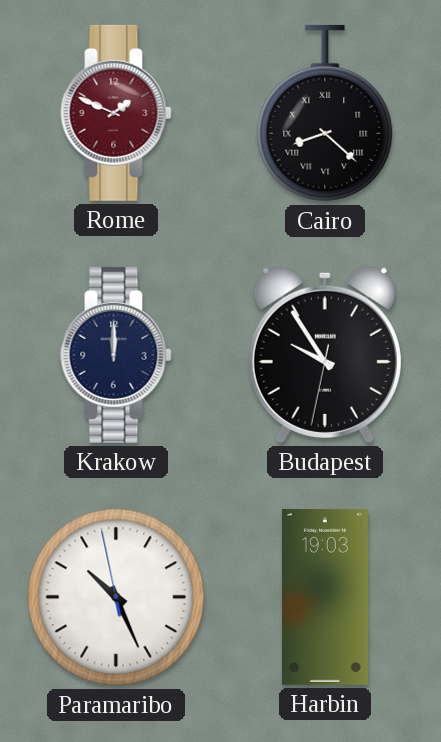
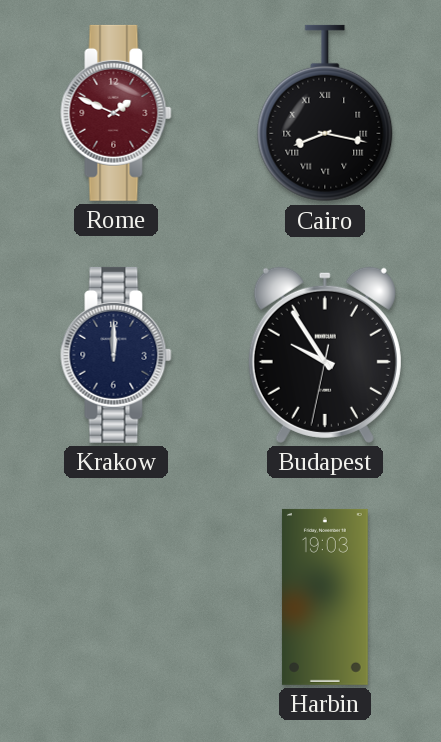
Cairo: 8:22 -> 8:17
Paramaribo: 10:25 -> none
